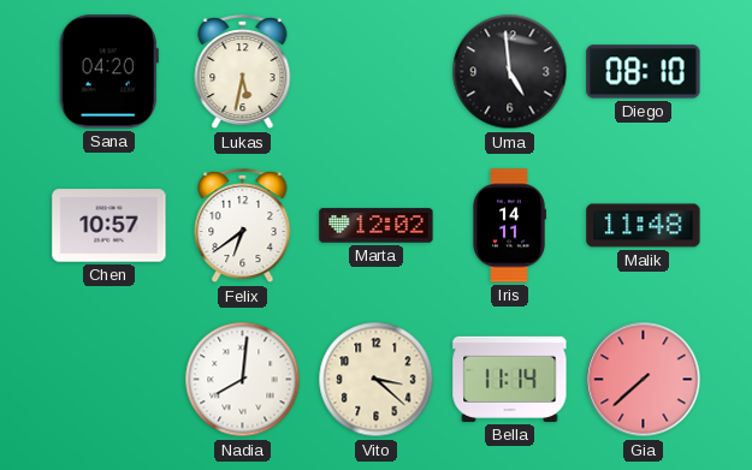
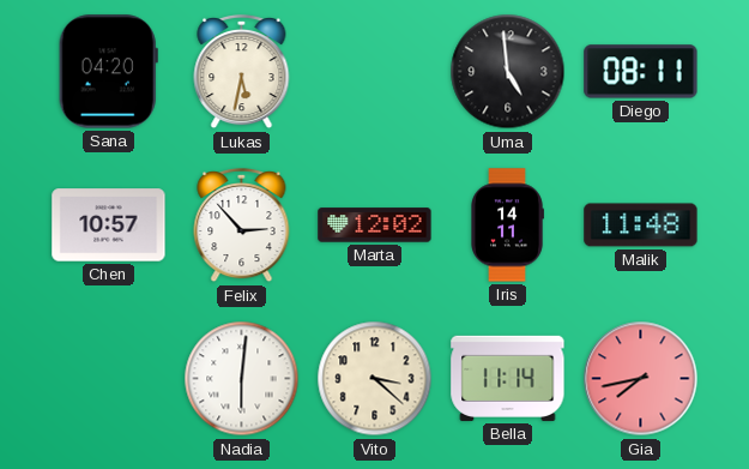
Diego: 08:10 -> 08:11
Felix: 6:39 -> 2:53
Nadia: 8:01 -> 6:01
Gia: 7:38 -> 7:43
